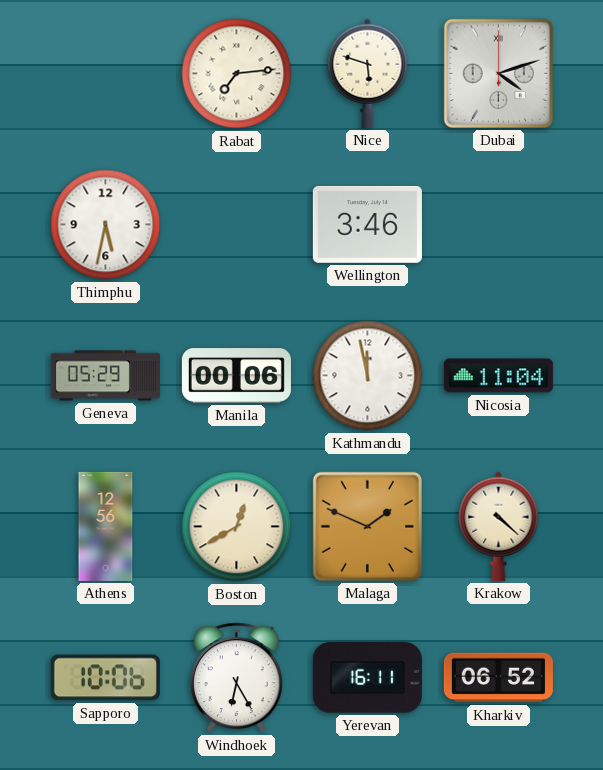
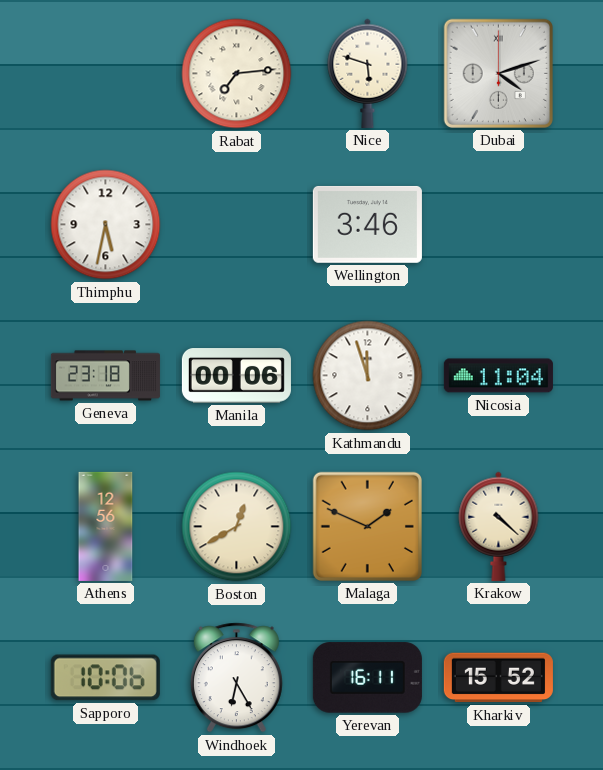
Geneva: 05:29 -> 23:18
Kathmandu: 11:58 -> 11:57
Kharkiv: 06:52 -> 15:52
